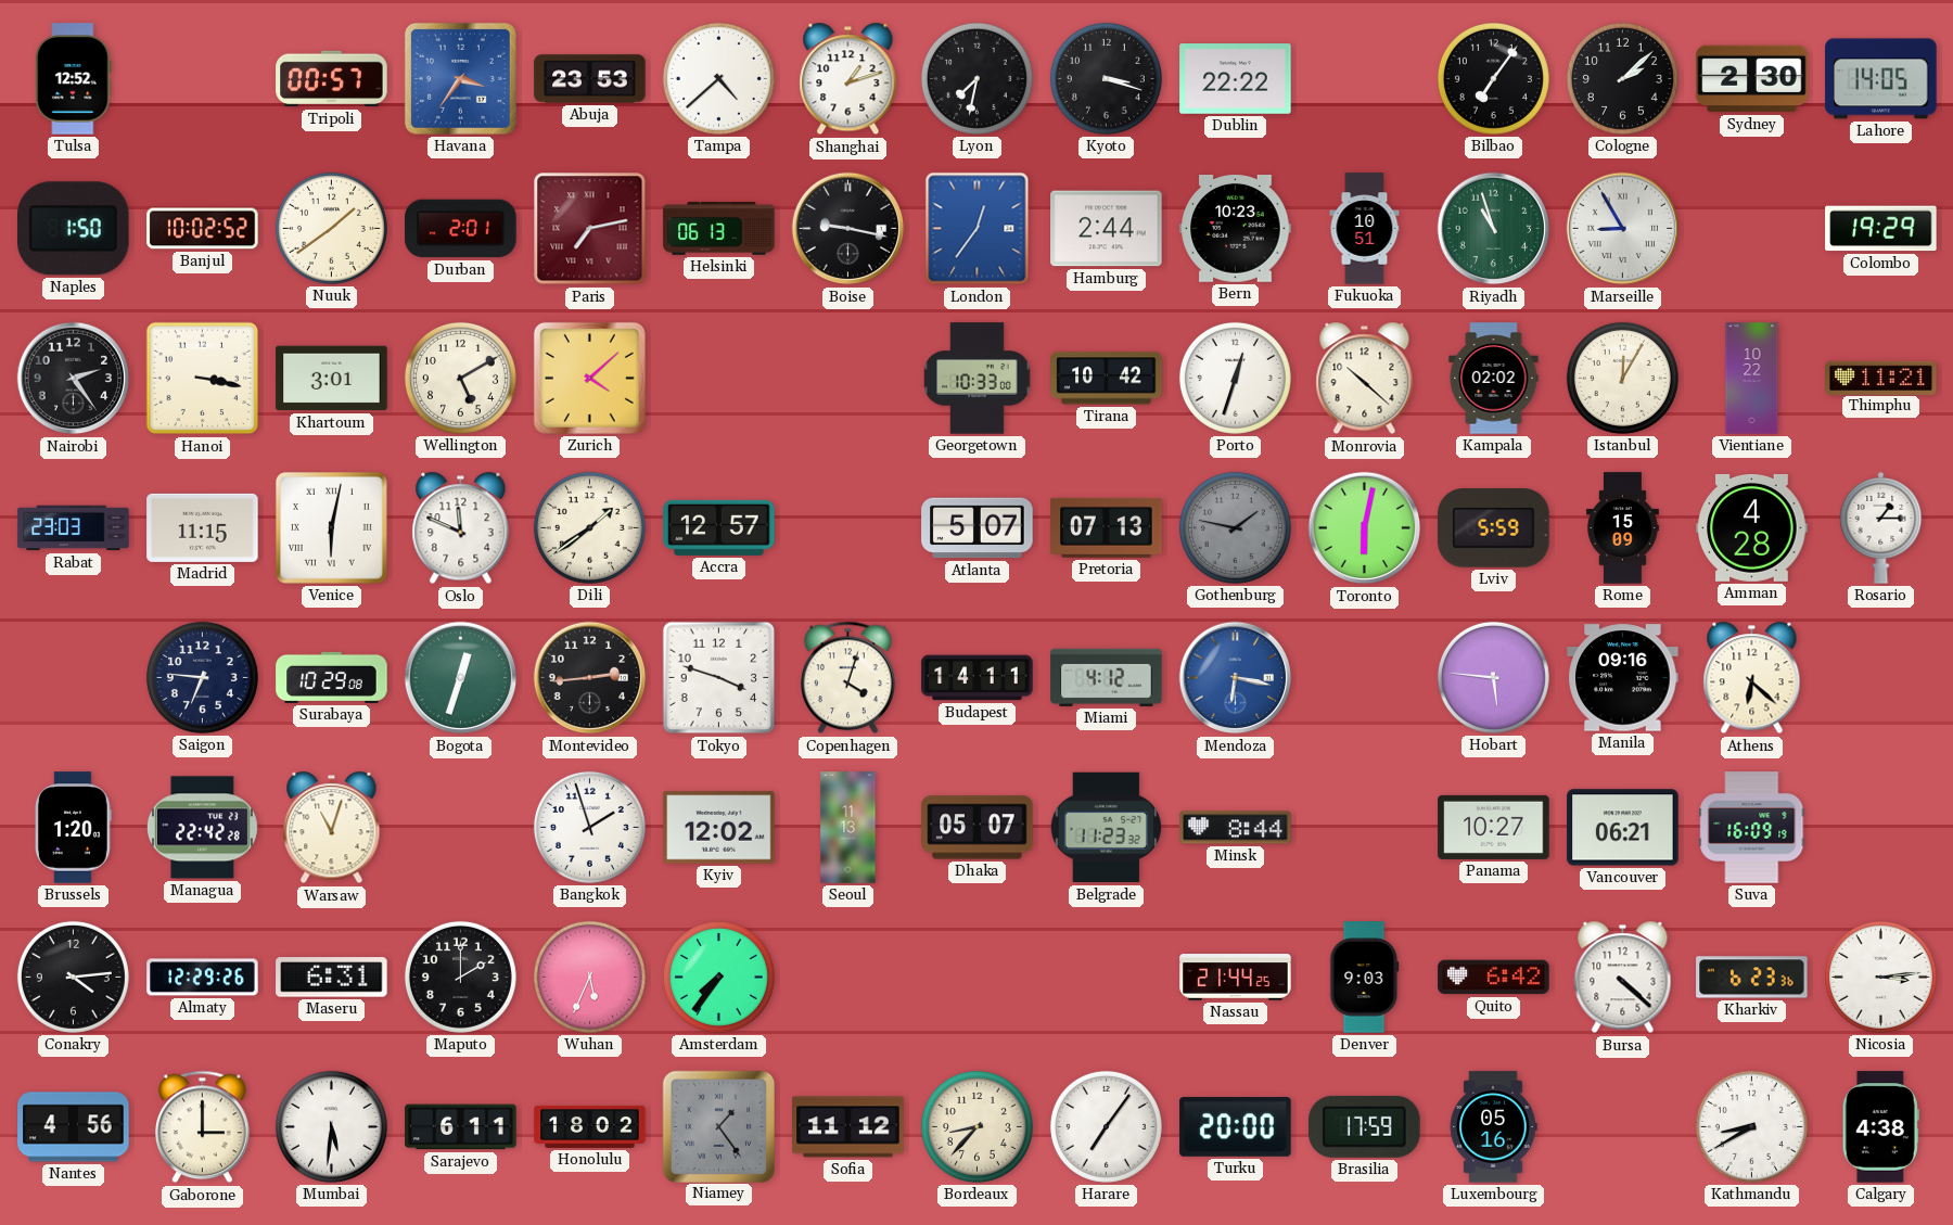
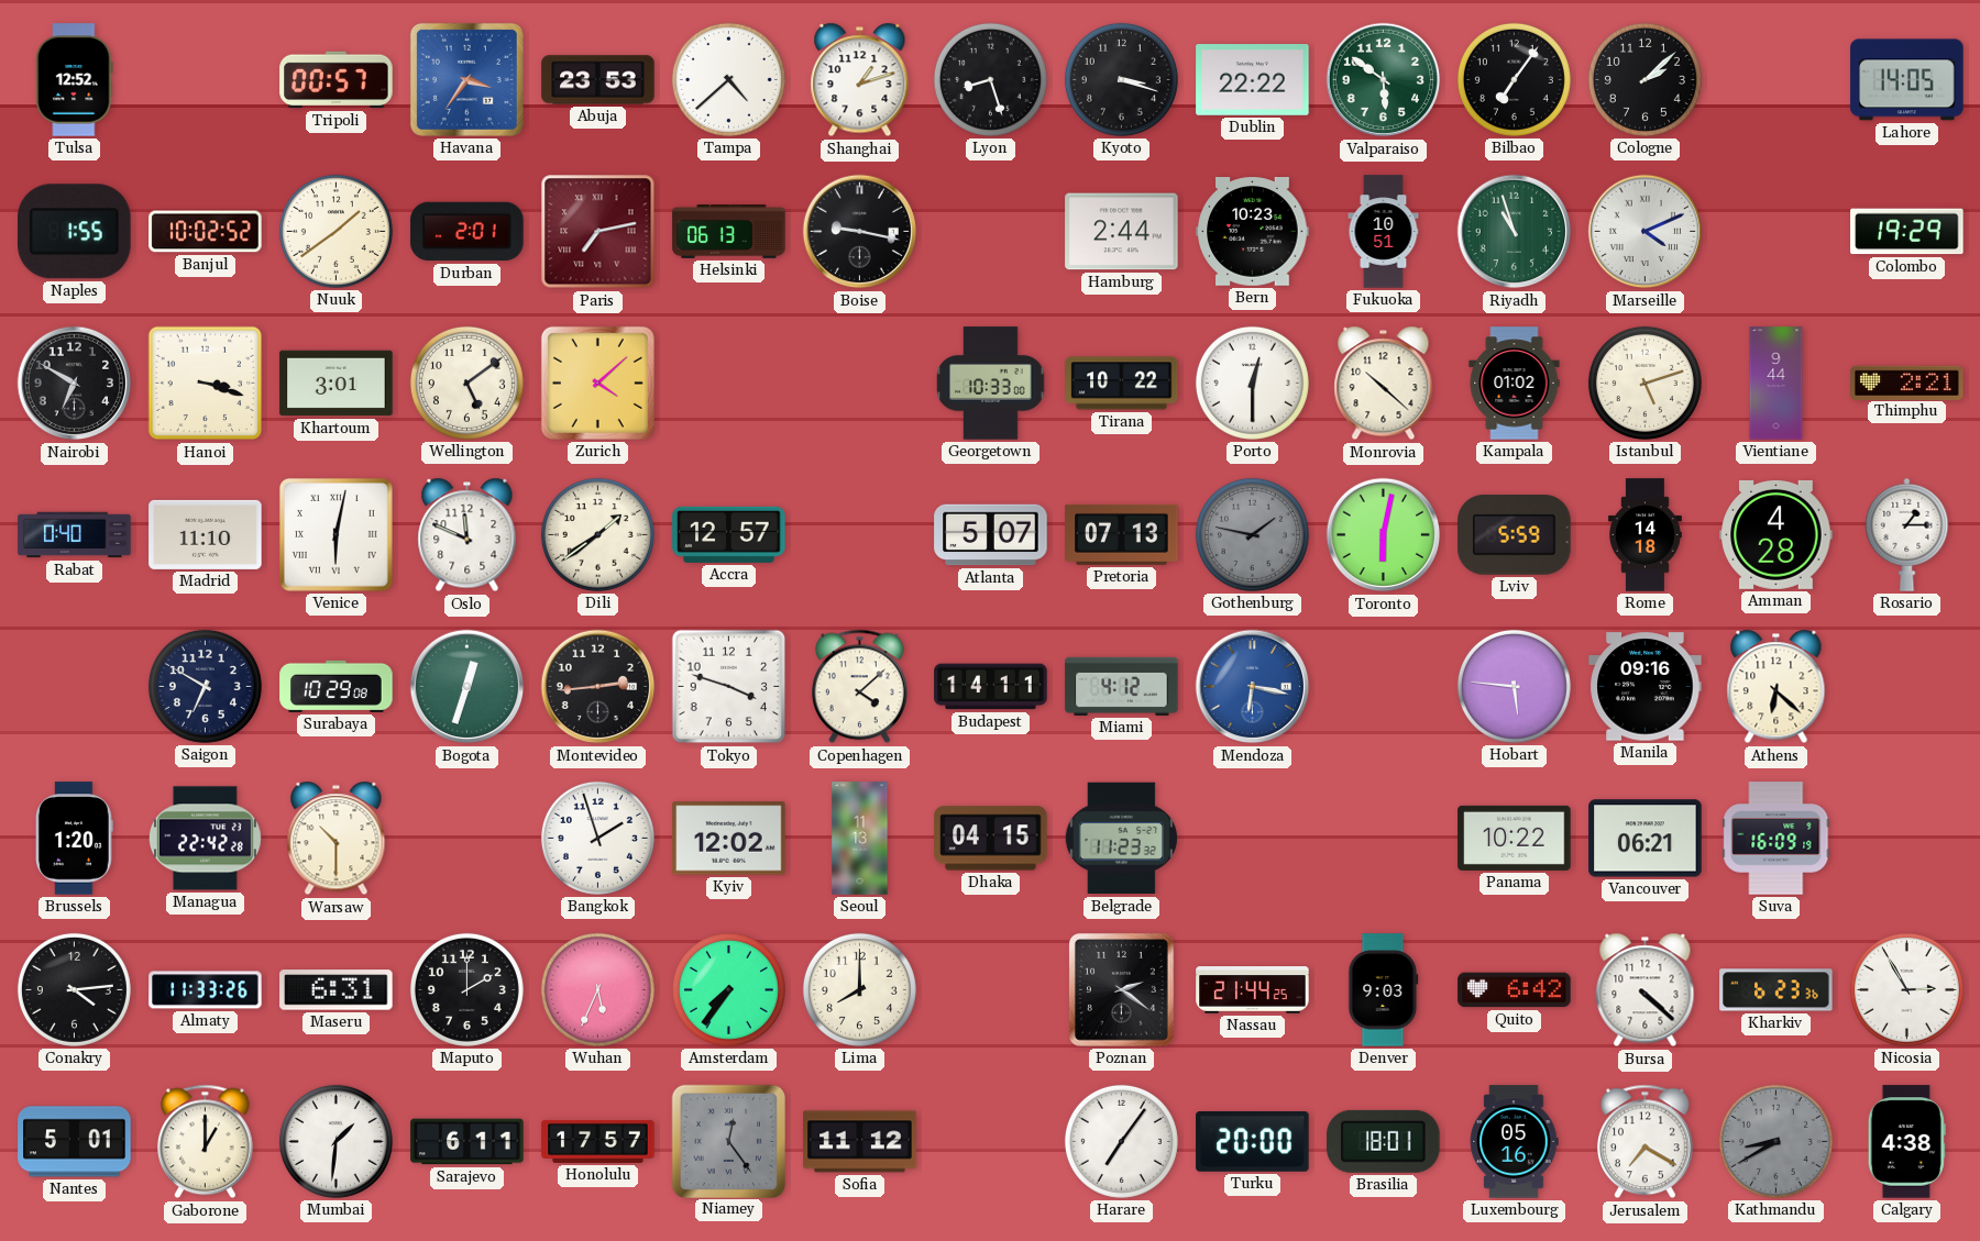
Lyon: 7:32 -> 8:27
Valparaiso: none -> 5:51
Sydney: 2:30 -> none
Naples: 1:50 -> 1:55
London: 12:36 -> none
Marseille: 8:55 -> 4:11
Nairobi: 2:24 -> 6:50
Hanoi: 3:17 -> 3:18
Wellington: 5:10 -> 5:09
Tirana: 10:42 -> 10:22
Porto: 12:33 -> 12:30
Kampala: 02:02 -> 01:02
Istanbul: 12:05 -> 5:12
Vientiane: 10:22 -> 9:44
Thimphu: 11:21 -> 2:21
Rabat: 23:03 -> 0:40
Madrid: 11:15 -> 11:10
Rome: 15:09 -> 14:18
Saigon: 6:46 -> 6:50
Copenhagen: 4:03 -> 4:08
Warsaw: 11:03 -> 10:30
Dhaka: 05:07 -> 04:15
Minsk: 8:44 -> none
Panama: 10:27 -> 10:22
Almaty: 12:29 -> 11:33
Lima: none -> 8:00
Poznan: none -> 2:21
Nicosia: 3:14 -> 2:55
Nantes: 4:56 -> 5:01
Gaborone: 3:00 -> 1:00
Mumbai: 5:31 -> 1:31
Honolulu: 18:02 -> 17:57
Niamey: 1:24 -> 12:24
Bordeaux: 8:37 -> none
Brasilia: 17:59 -> 18:01
Jerusalem: none -> 7:20
Kathmandu dial: white -> grey
